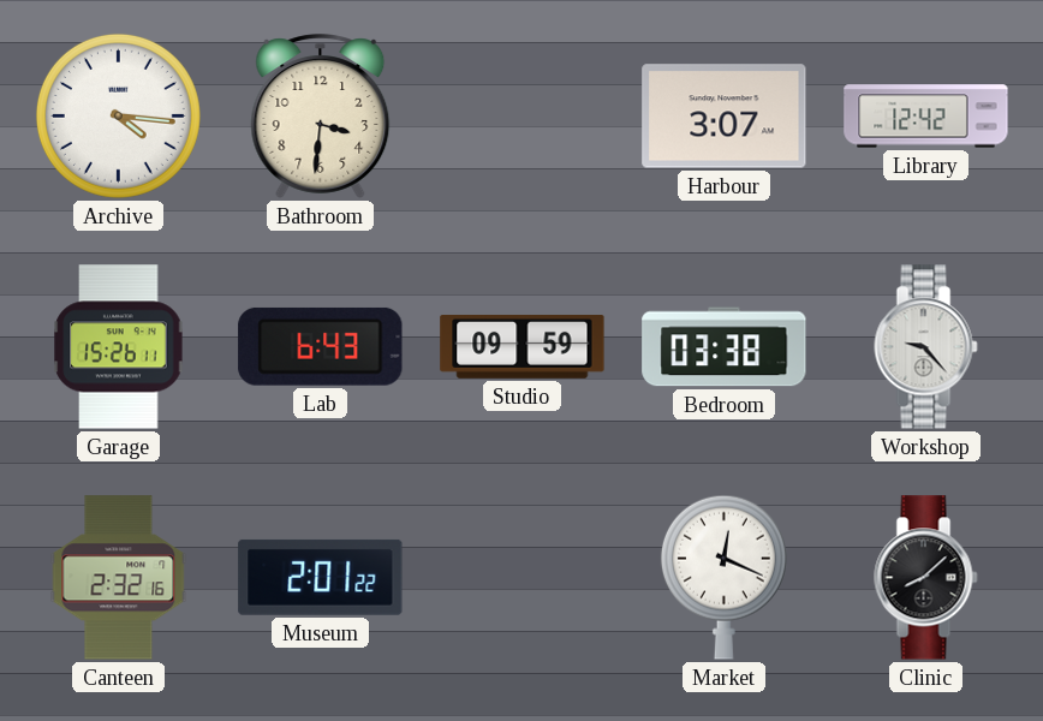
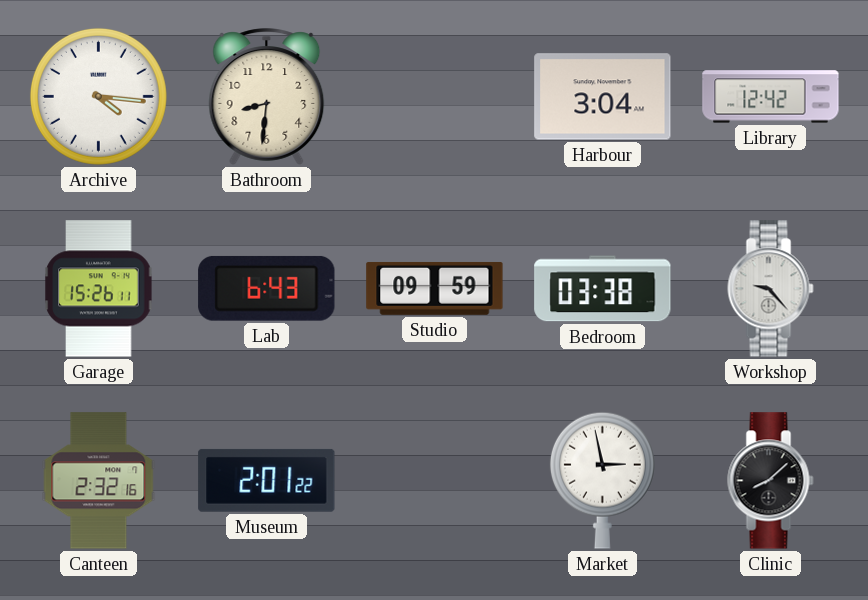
Bathroom: 3:31 -> 8:31
Harbour: 3:07 -> 3:04
Market: 12:19 -> 2:58
